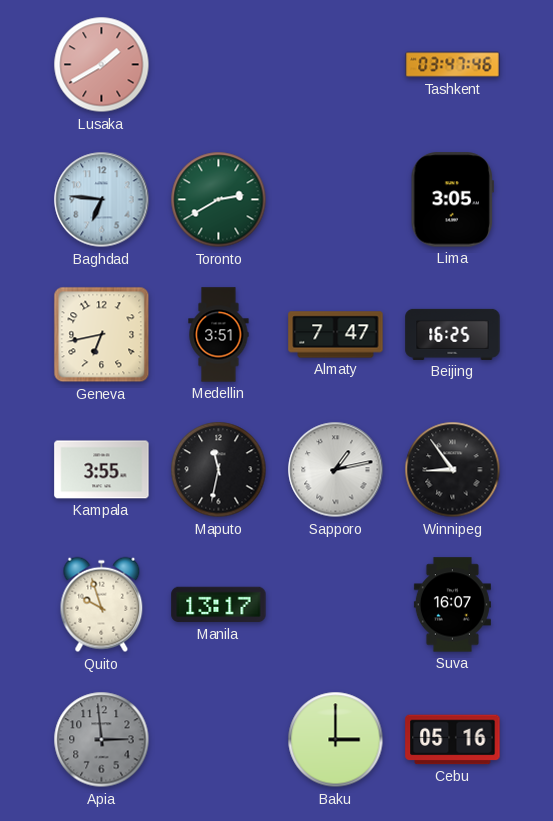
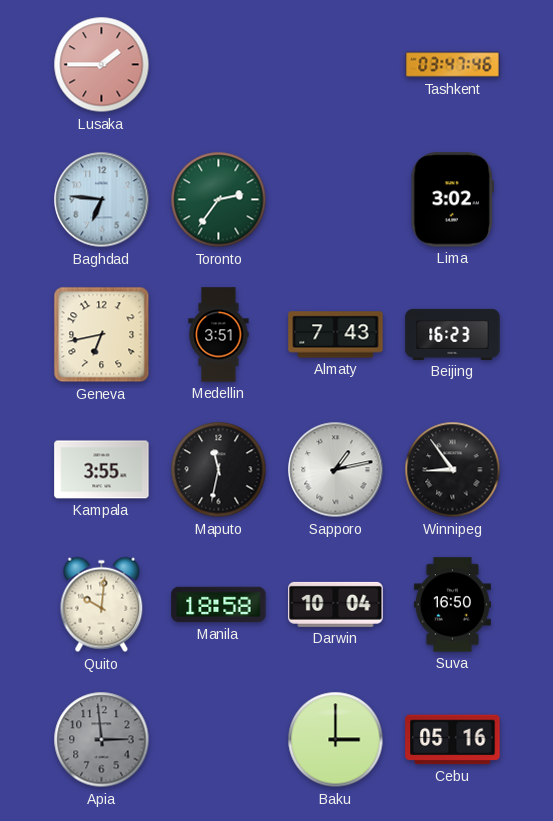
Lusaka: 1:40 -> 1:45
Toronto: 2:40 -> 2:36
Lima: 3:05 -> 3:02
Almaty: 7:47 -> 7:43
Beijing: 16:25 -> 16:23
Quito: 9:57 -> 10:01
Manila: 13:17 -> 18:58
Darwin: none -> 10:04
Suva: 16:07 -> 16:50
